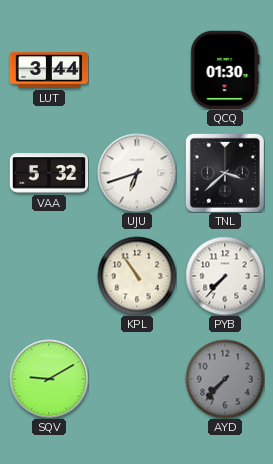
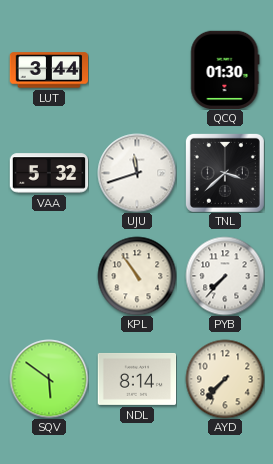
UJU: 6:42 -> 11:42
SQV: 9:10 -> 5:51
NDL: none -> 8:14
AYD dial: grey -> cream
